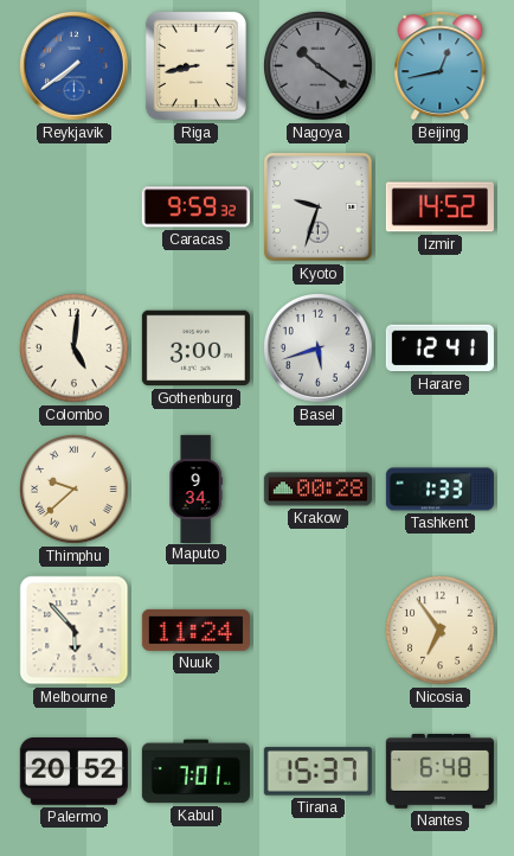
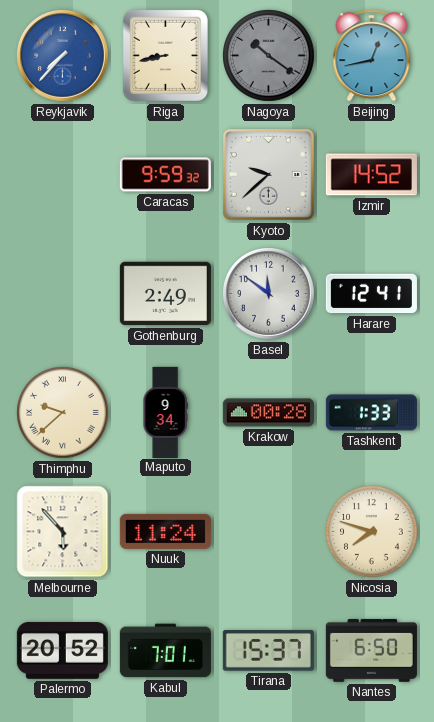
Reykjavik: 7:39 -> 7:37
Kyoto: 9:33 -> 9:38
Colombo: 5:01 -> none
Gothenburg: 3:00 -> 2:49
Basel: 5:42 -> 11:51
Nicosia: 6:54 -> 7:48
Nantes: 6:48 -> 6:50
